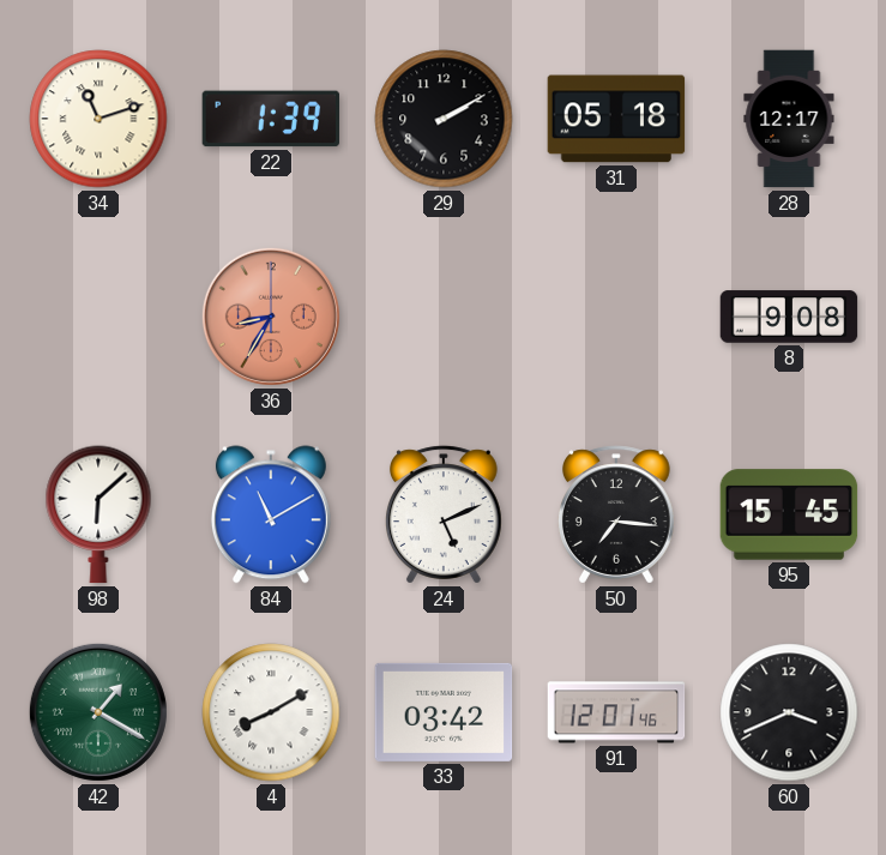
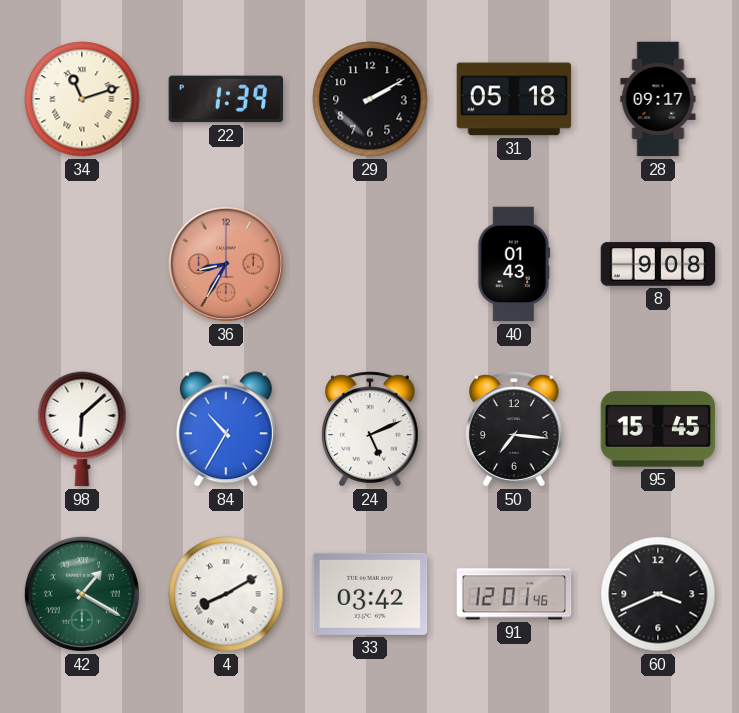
28: 12:17 -> 09:17
40: none -> 01:43
84: 11:10 -> 10:35
